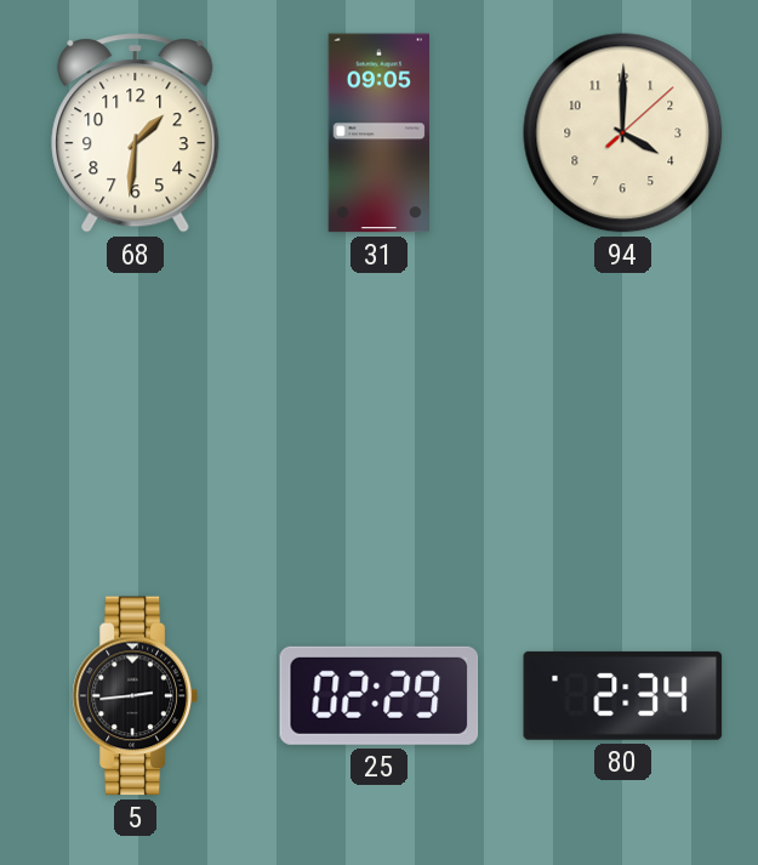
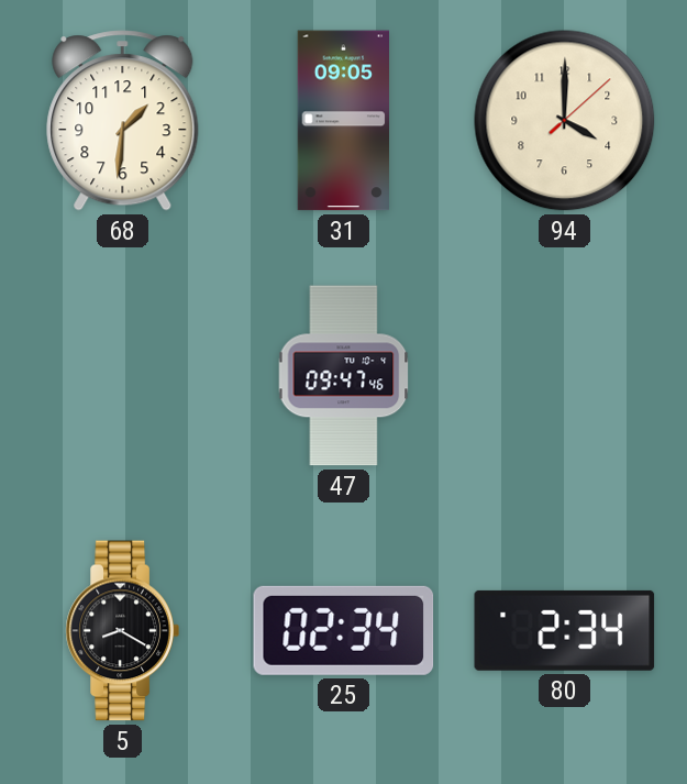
47: none -> 09:47
5: 2:44 -> 8:20
25: 02:29 -> 02:34
